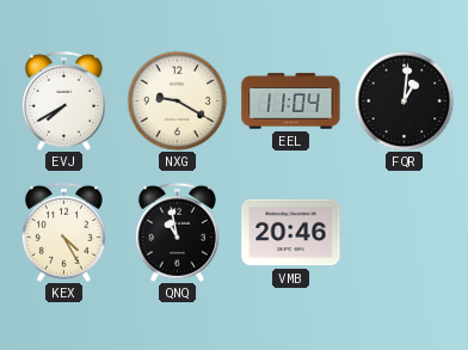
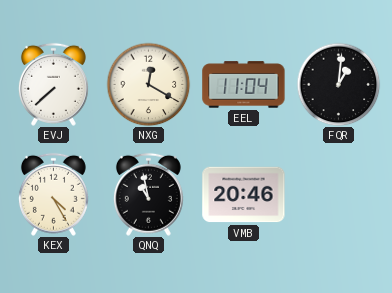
EVJ: 7:40 -> 7:38
NXG: 9:20 -> 12:20
